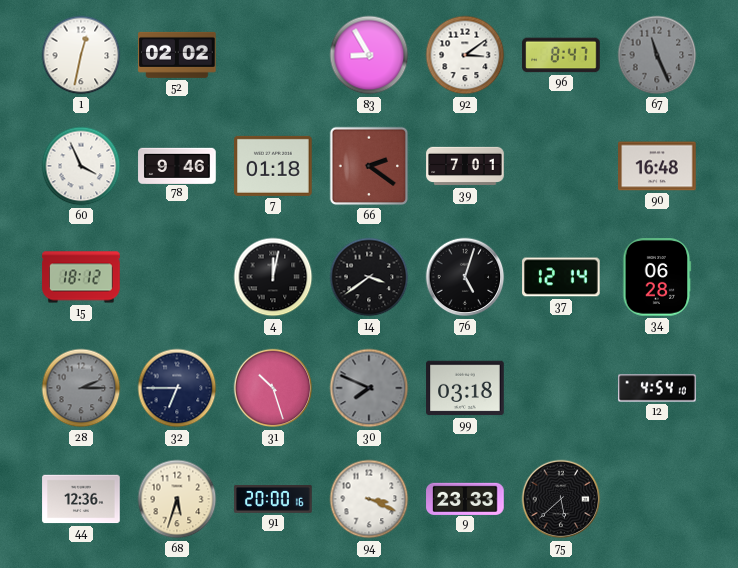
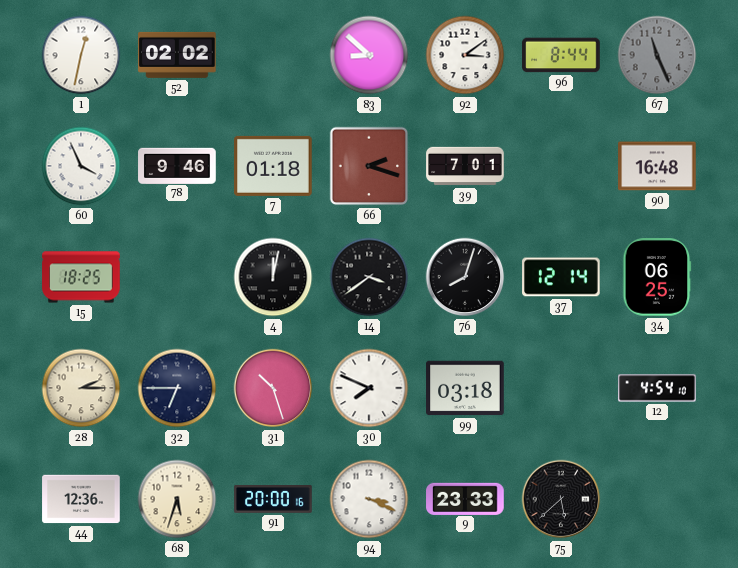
83: 8:55 -> 8:52
96: 8:47 -> 8:44
66: 2:21 -> 2:18
15: 18:12 -> 18:25
76: 5:03 -> 8:03
34: 06:28 -> 06:25
28 dial: grey -> cream
30 dial: grey -> white
